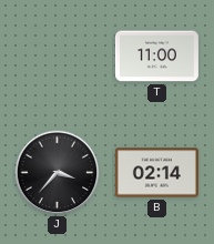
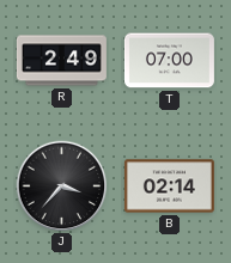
R: none -> 2:49
T: 11:00 -> 07:00
